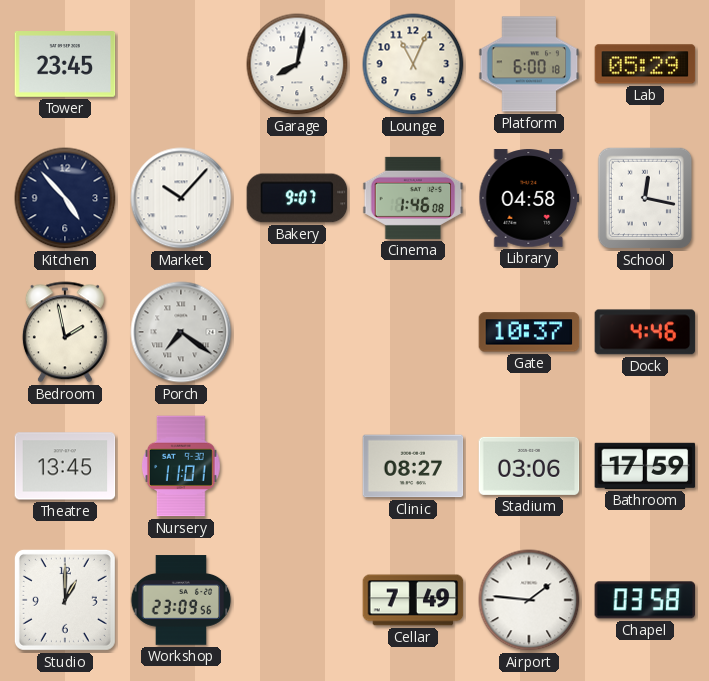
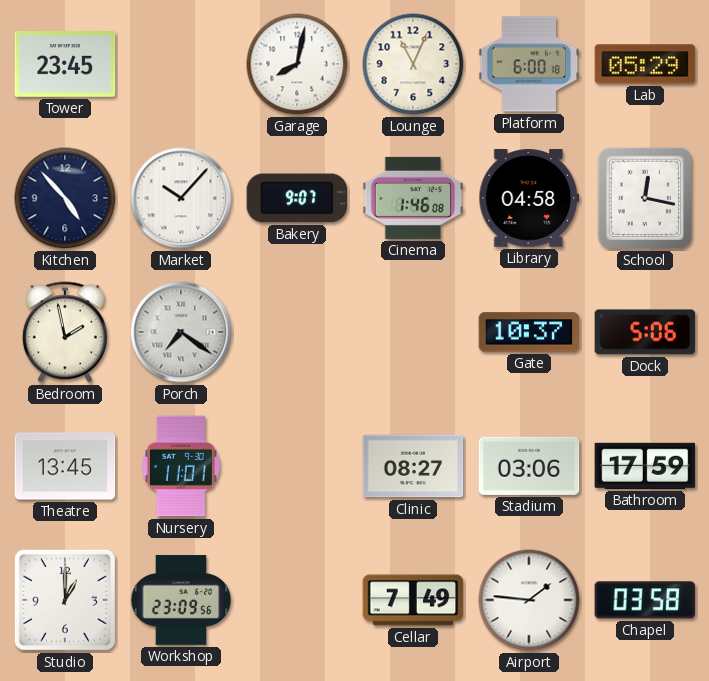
Dock: 4:46 -> 5:06
